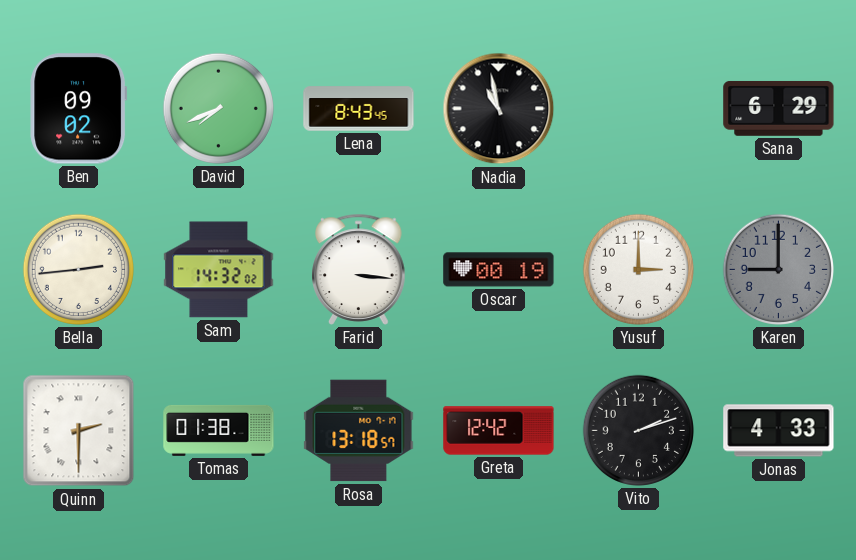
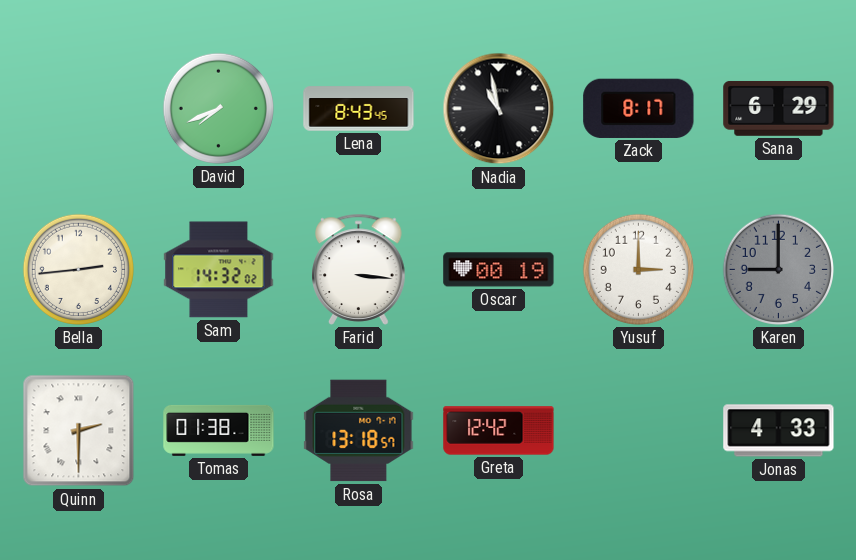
Ben: 09:02 -> none
Zack: none -> 8:17
Vito: 2:12 -> none
